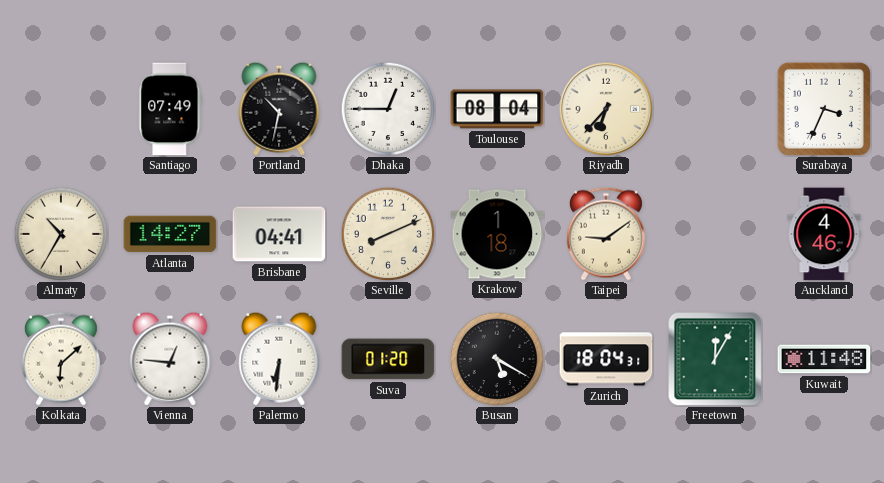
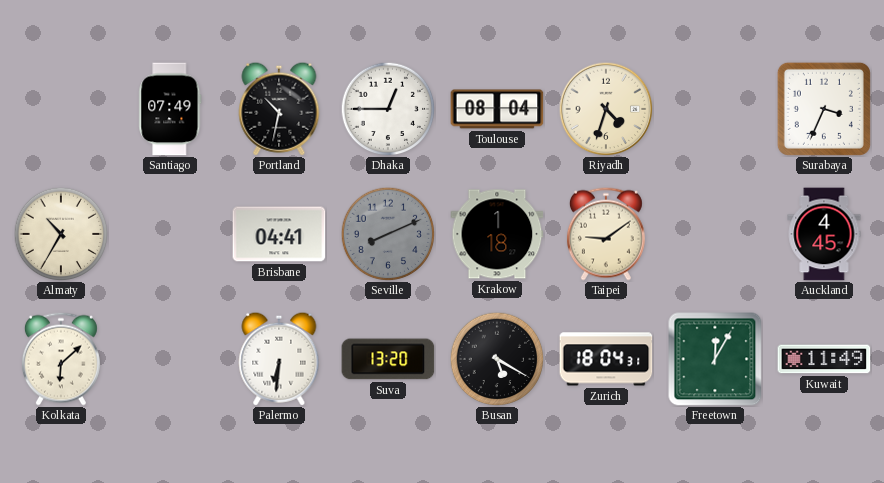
Riyadh: 6:37 -> 4:33
Atlanta: 14:27 -> none
Seville dial: cream -> grey
Auckland: 4:46 -> 4:45
Vienna: 12:46 -> none
Suva: 01:20 -> 13:20
Kuwait: 11:48 -> 11:49
